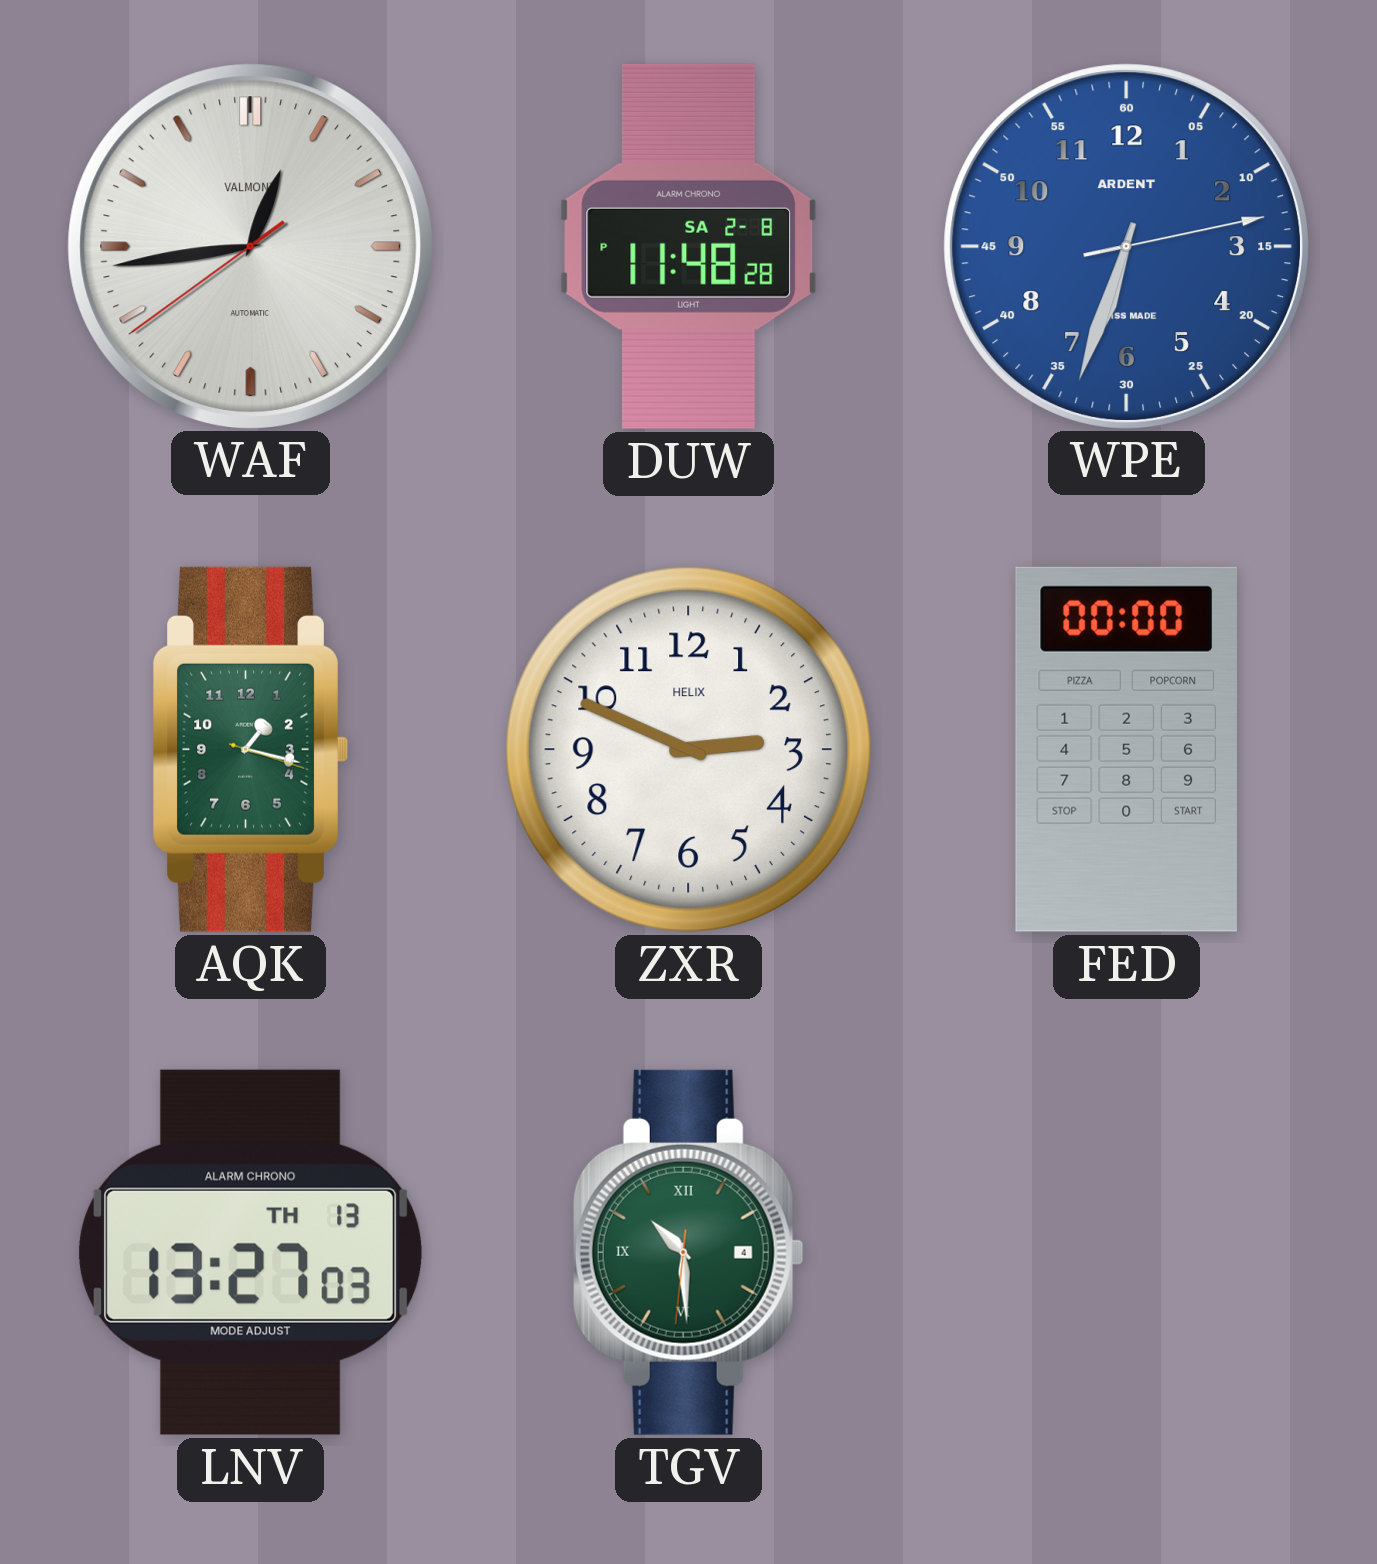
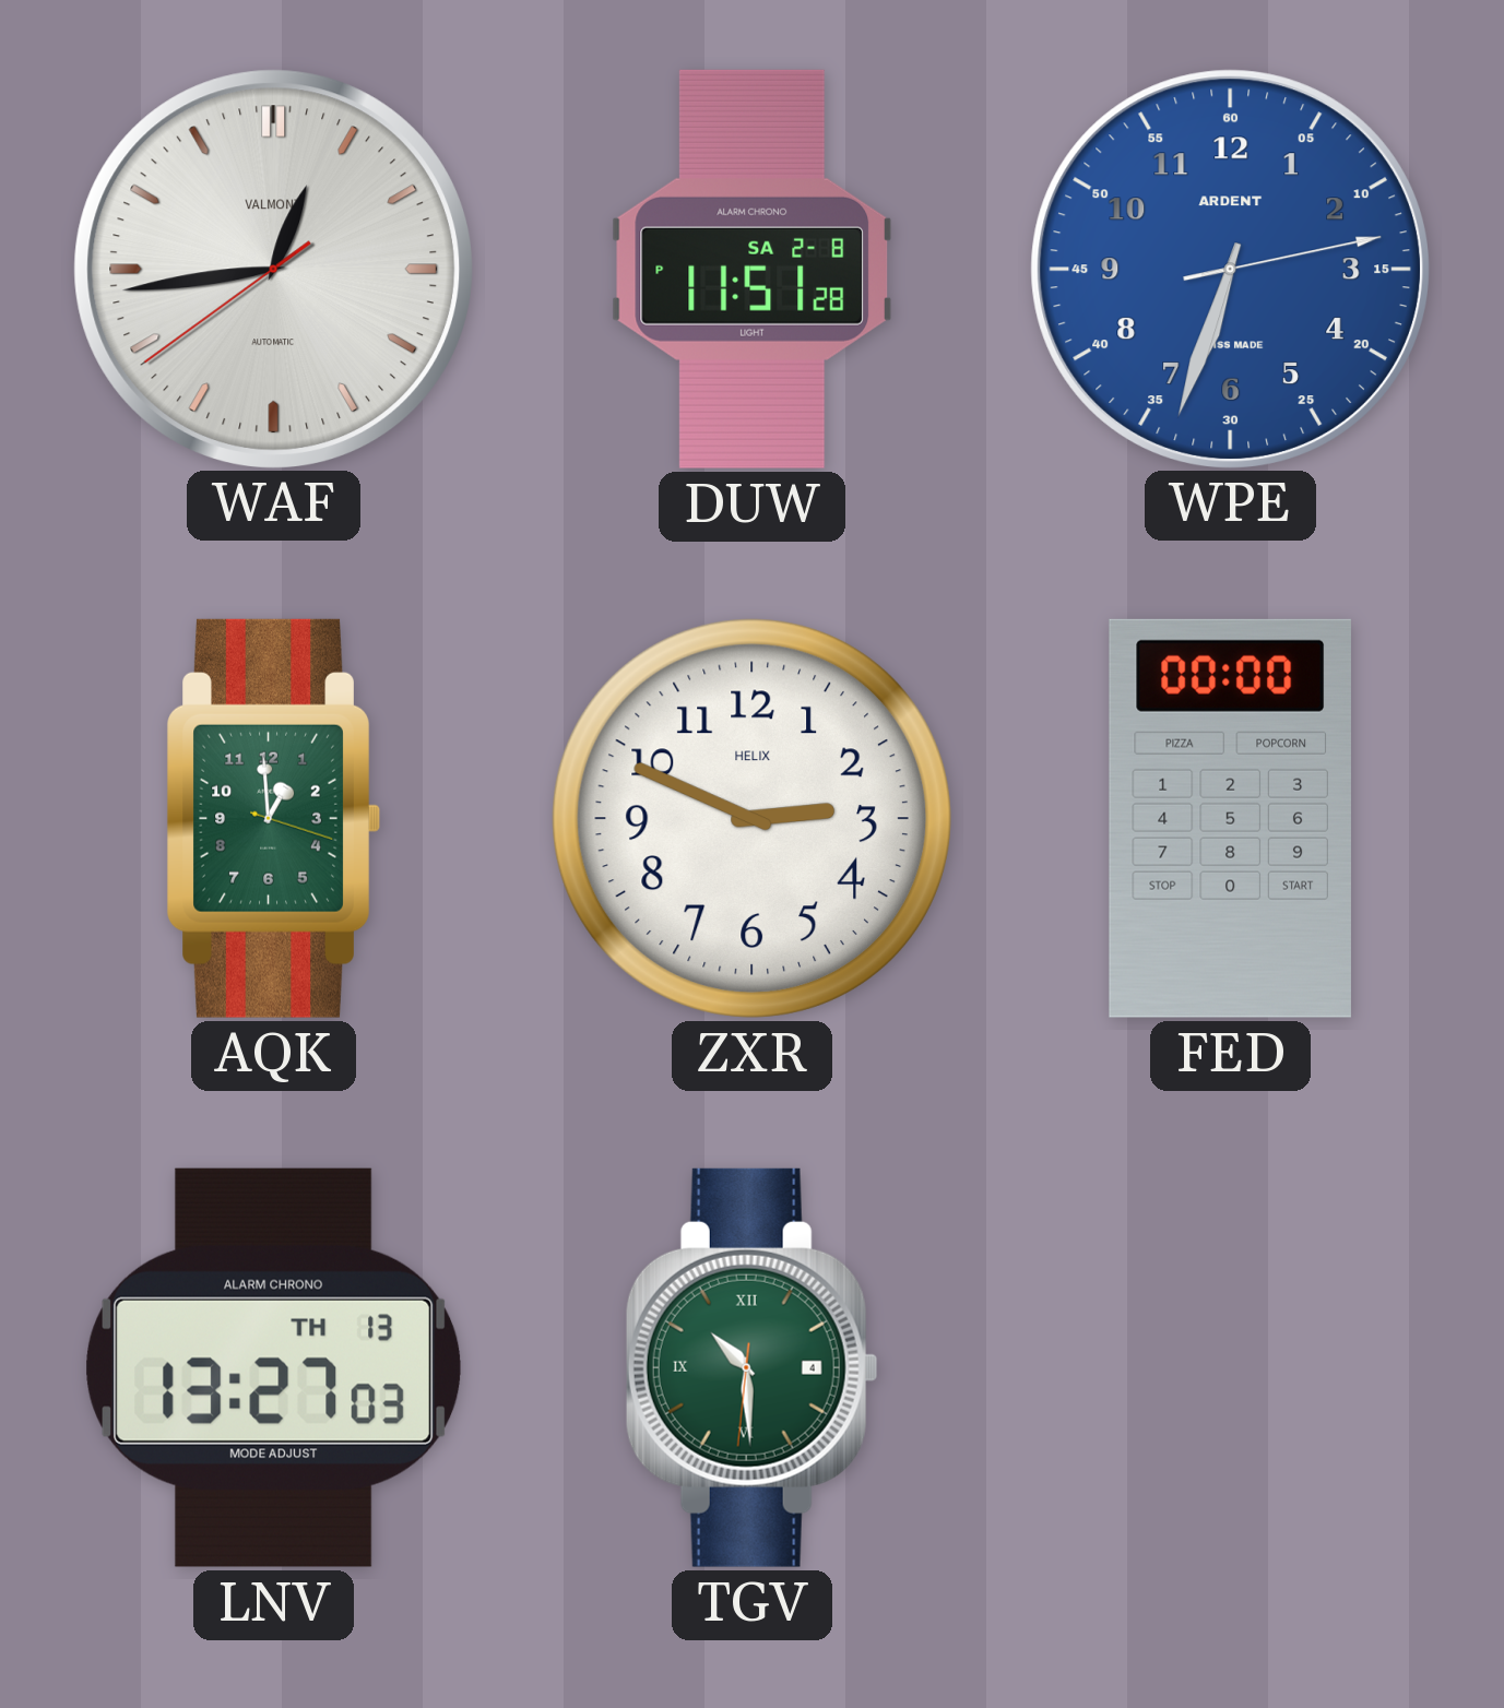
DUW: 11:48 -> 11:51
AQK: 1:17 -> 12:59
